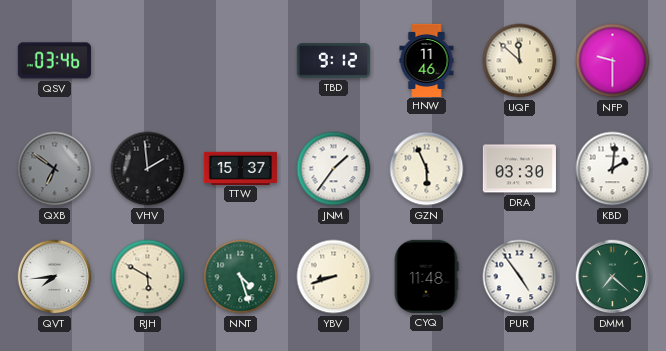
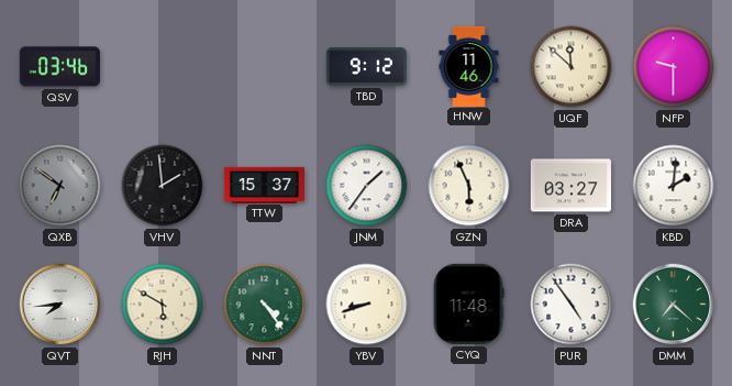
DRA: 03:30 -> 03:27
NNT: 4:27 -> 4:24
